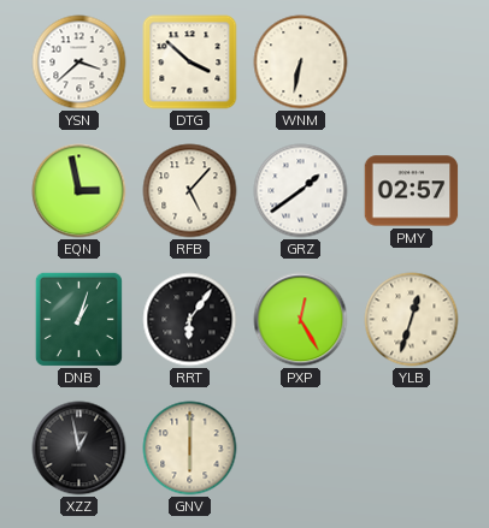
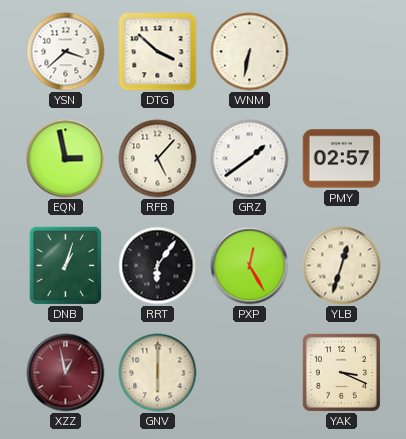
XZZ dial: black -> burgundy
YAK: none -> 3:19
